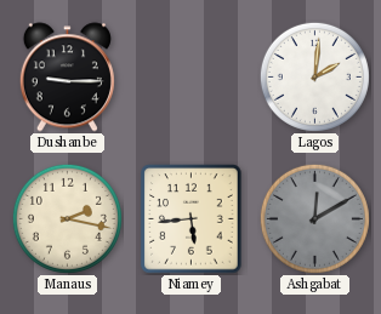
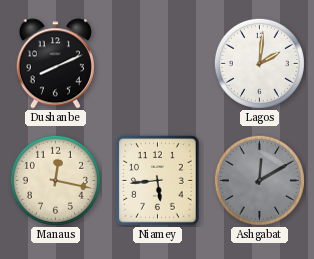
Dushanbe: 9:15 -> 8:11
Manaus: 2:17 -> 12:17
